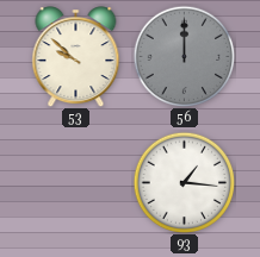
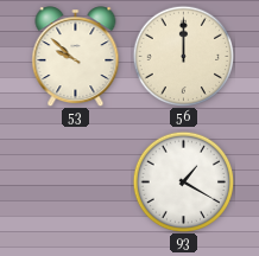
56 dial: grey -> cream
93: 1:16 -> 1:20
